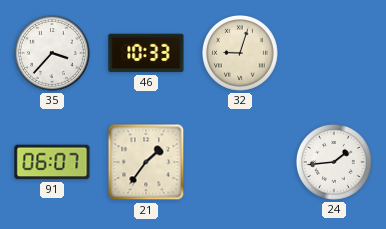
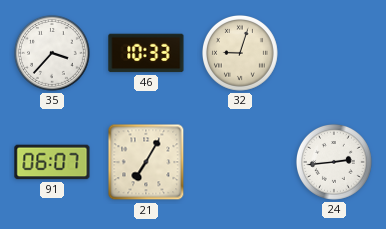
21: 1:36 -> 7:05
24: 1:44 -> 2:44
